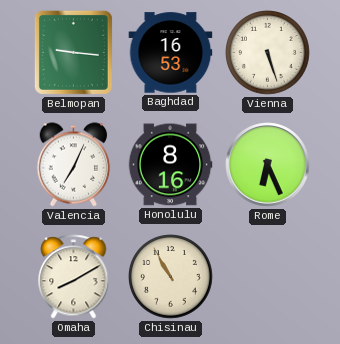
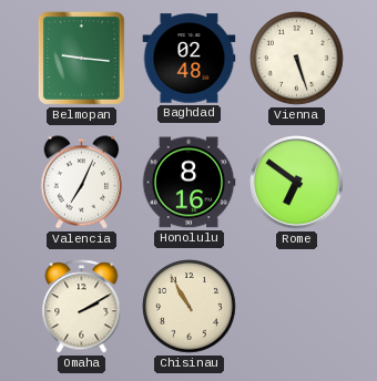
Baghdad: 16:53 -> 02:48
Rome: 6:26 -> 6:51
Omaha: 8:10 -> 2:10
